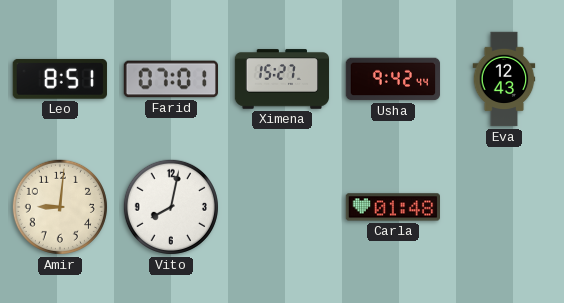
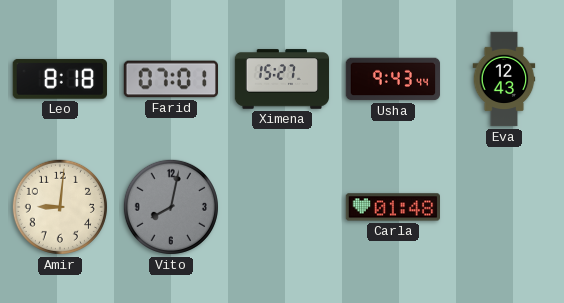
Leo: 8:51 -> 8:18
Usha: 9:42 -> 9:43
Vito dial: white -> grey
